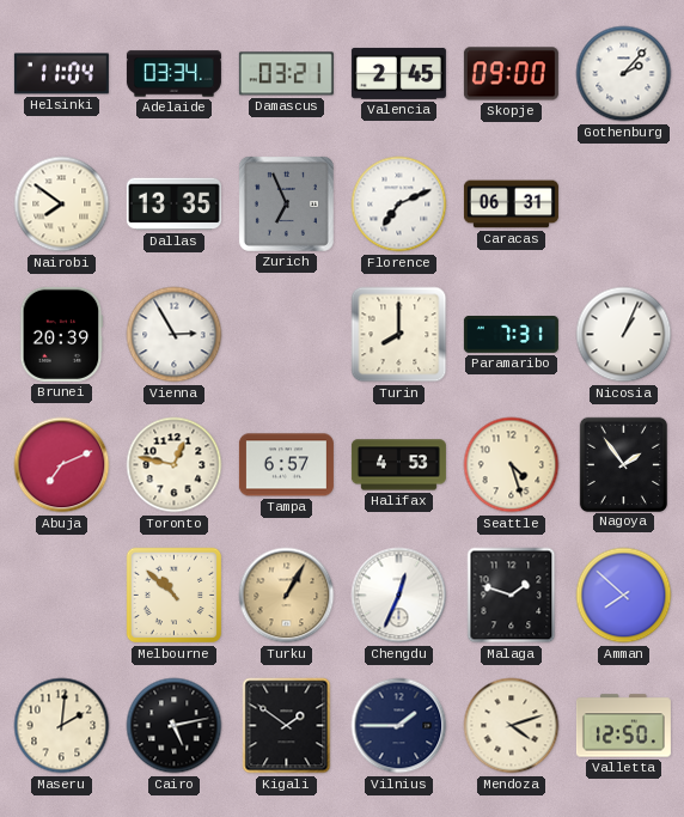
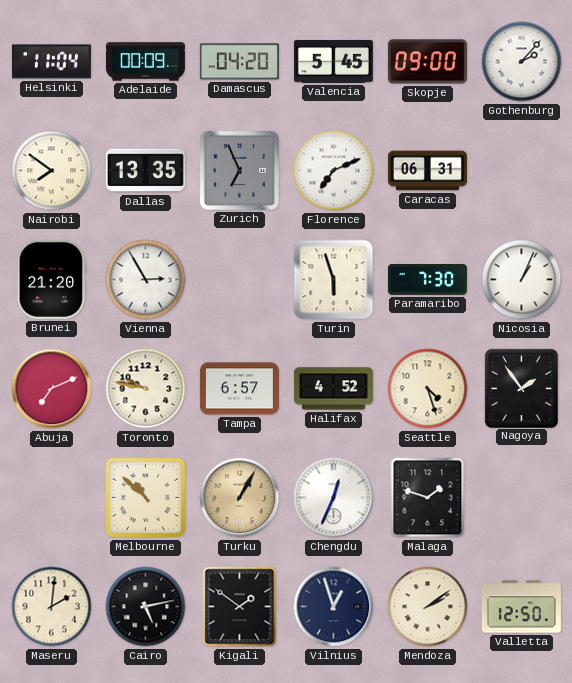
Adelaide: 03:34 -> 00:09
Damascus: 03:21 -> 04:20
Valencia: 2:45 -> 5:45
Brunei: 20:39 -> 21:20
Turin: 8:00 -> 5:57
Paramaribo: 7:31 -> 7:30
Toronto: 12:47 -> 9:47
Halifax: 4:53 -> 4:52
Amman: 7:52 -> none
Vilnius: 1:45 -> 12:57
Mendoza: 4:12 -> 2:09
